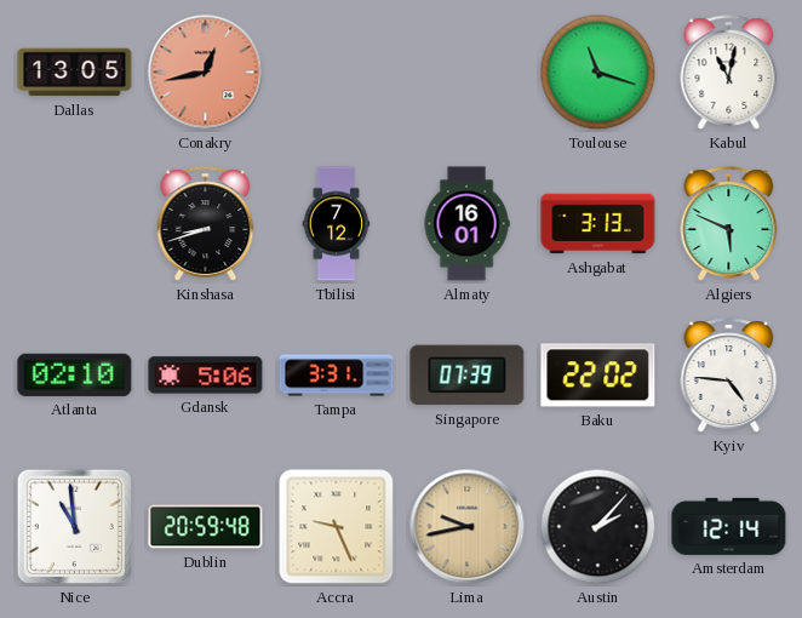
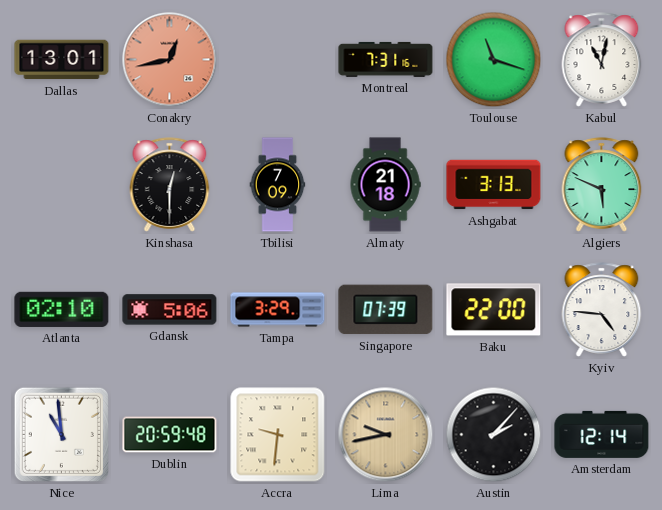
Dallas: 13:05 -> 13:01
Montreal: none -> 7:31
Kinshasa: 8:42 -> 12:30
Tbilisi: 7:12 -> 7:09
Almaty: 16:01 -> 21:18
Tampa: 3:31 -> 3:29
Baku: 22:02 -> 22:00
Accra: 9:26 -> 9:31
